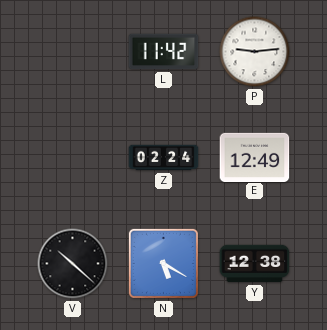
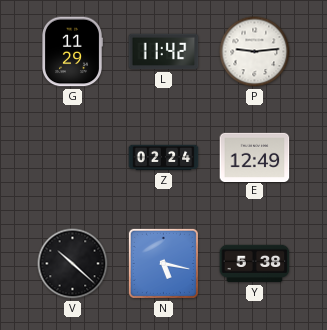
G: none -> 11:29
N: 5:20 -> 5:17
Y: 12:38 -> 5:38
